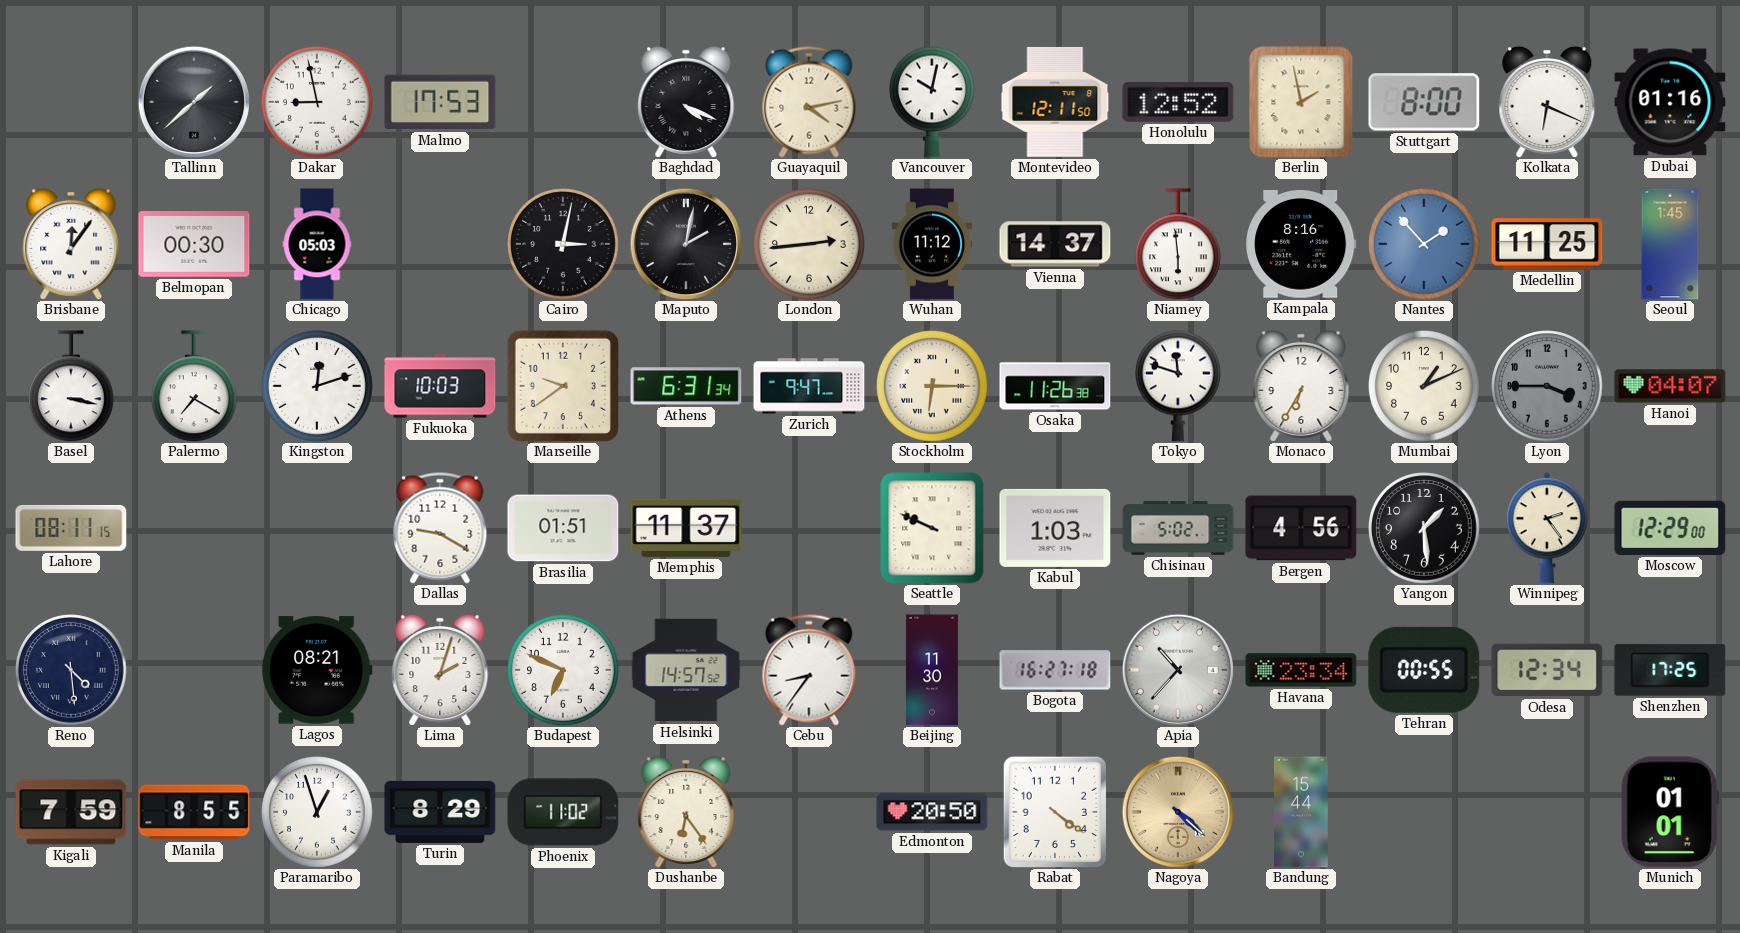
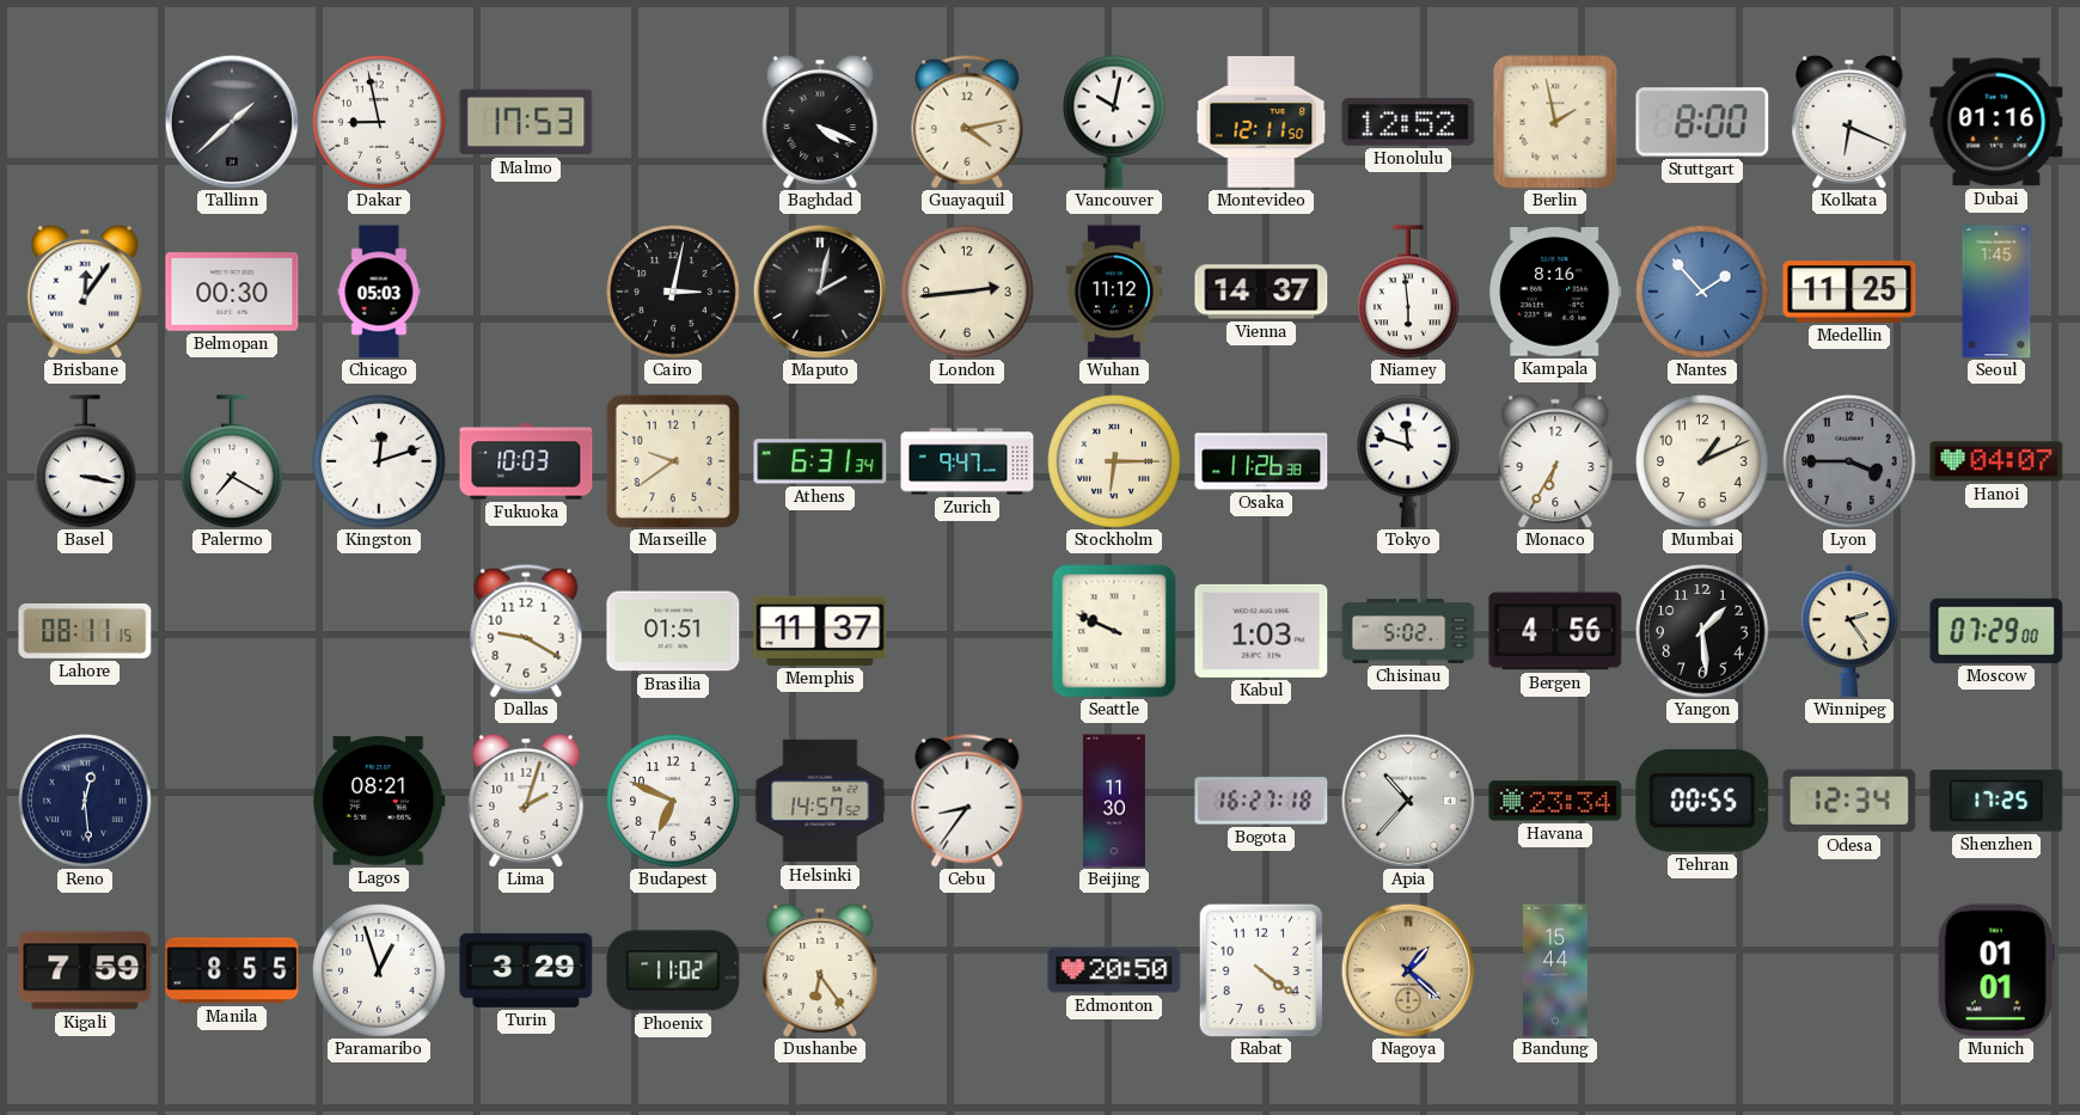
Moscow: 12:29 -> 07:29
Reno: 4:29 -> 12:29
Turin: 8:29 -> 3:29
Nagoya: 4:22 -> 1:22
